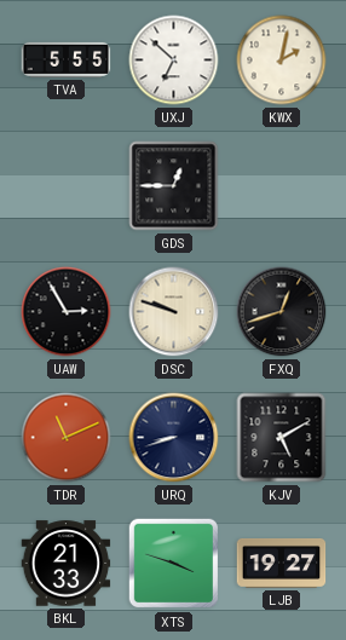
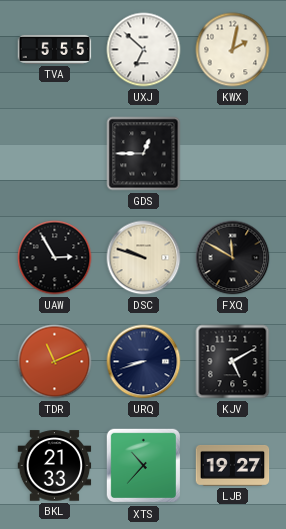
FXQ: 12:42 -> 11:50
XTS: 3:48 -> 10:37
